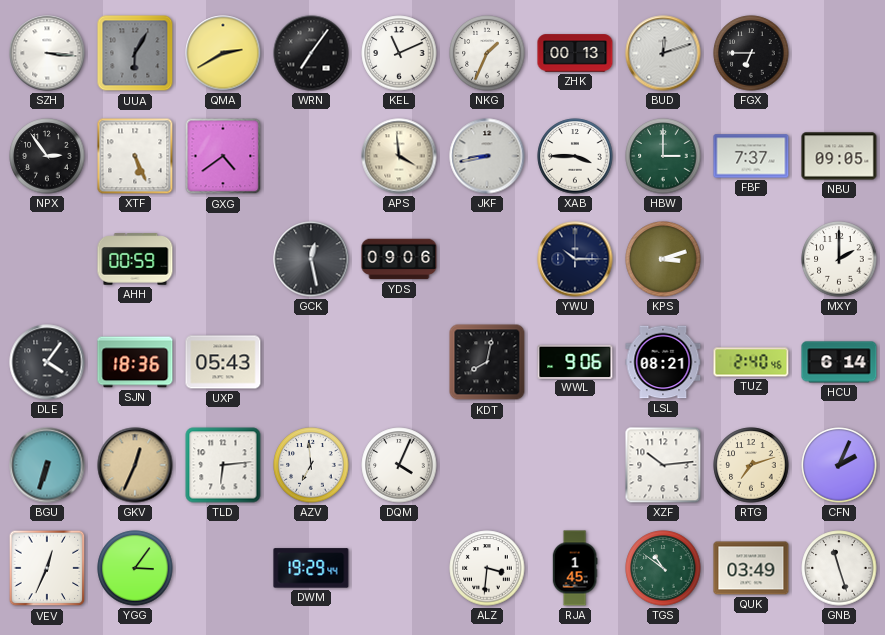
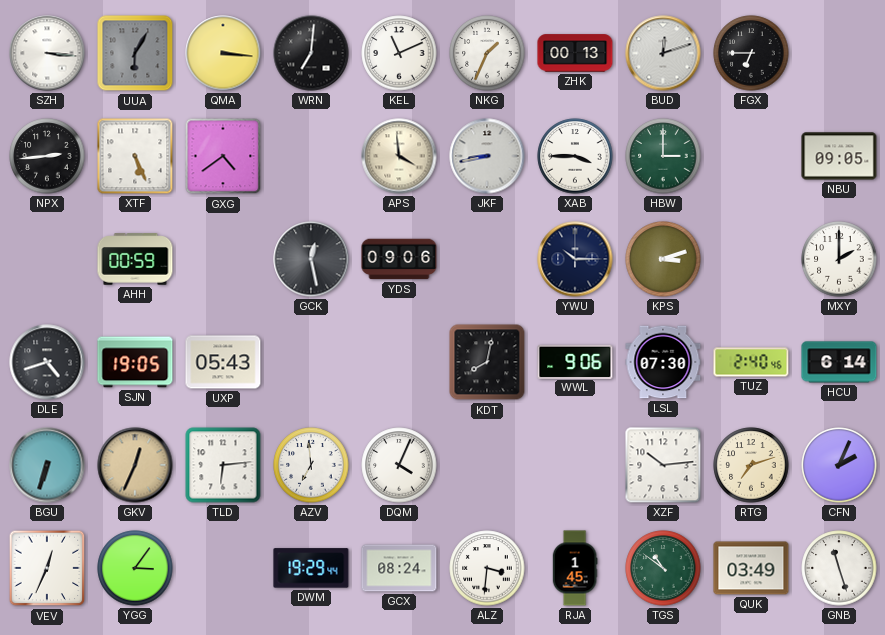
QMA: 2:40 -> 3:16
WRN: 7:06 -> 7:01
NPX: 2:54 -> 2:44
FBF: 7:37 -> none
DLE: 4:06 -> 4:42
SJN: 18:36 -> 19:05
LSL: 08:21 -> 07:30
GCX: none -> 08:24
